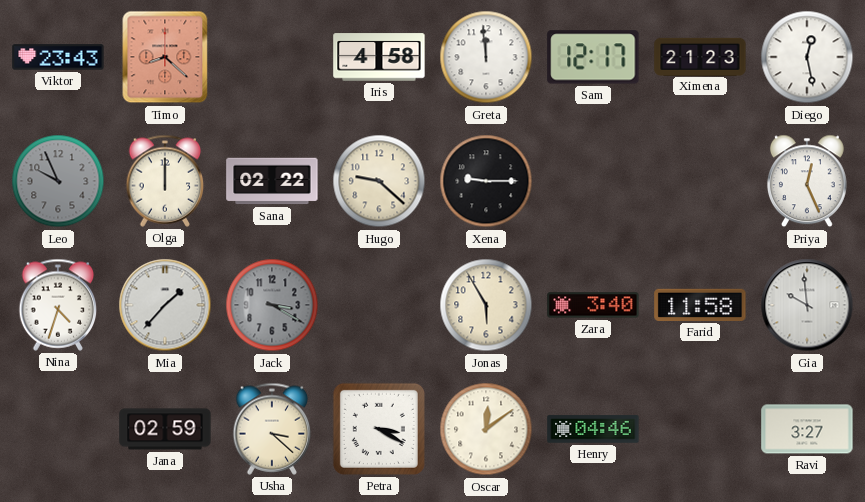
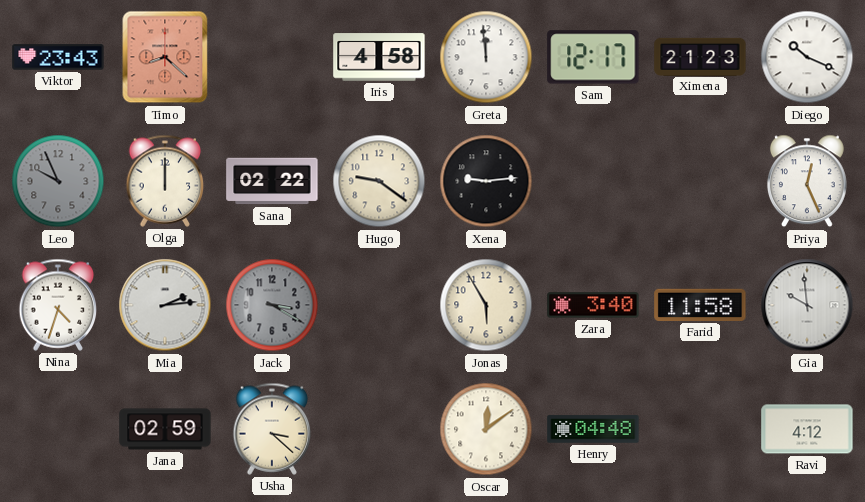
Diego: 12:28 -> 10:19
Hugo: 9:22 -> 9:21
Xena: 9:15 -> 9:14
Mia: 1:37 -> 2:14
Petra: 3:20 -> none
Henry: 04:46 -> 04:48
Ravi: 3:27 -> 4:12
